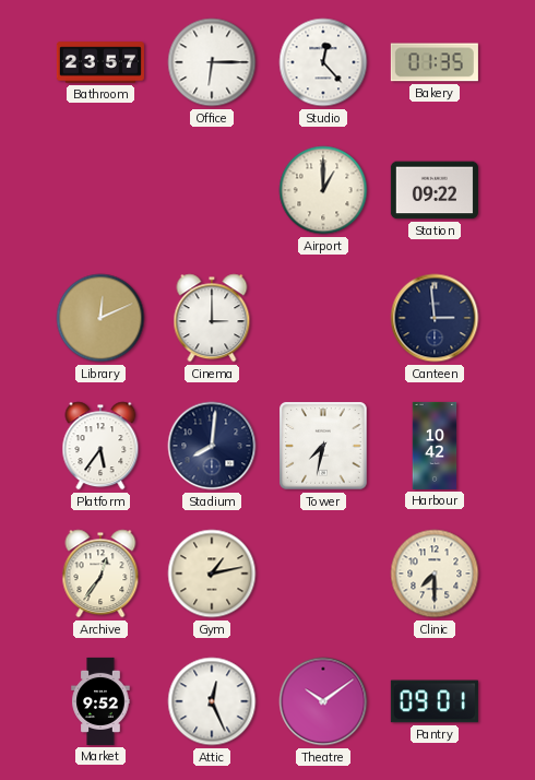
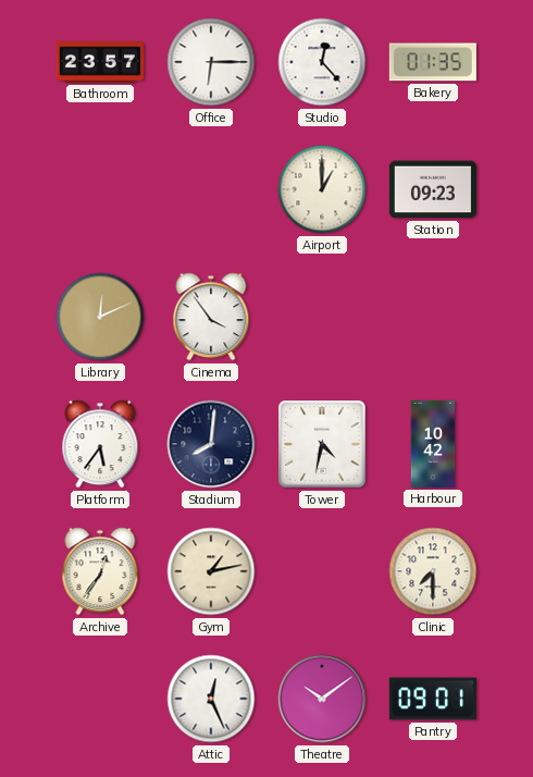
Station: 09:22 -> 09:23
Cinema: 3:00 -> 3:54
Canteen: 2:59 -> none
Tower: 7:32 -> 4:32
Market: 9:52 -> none
